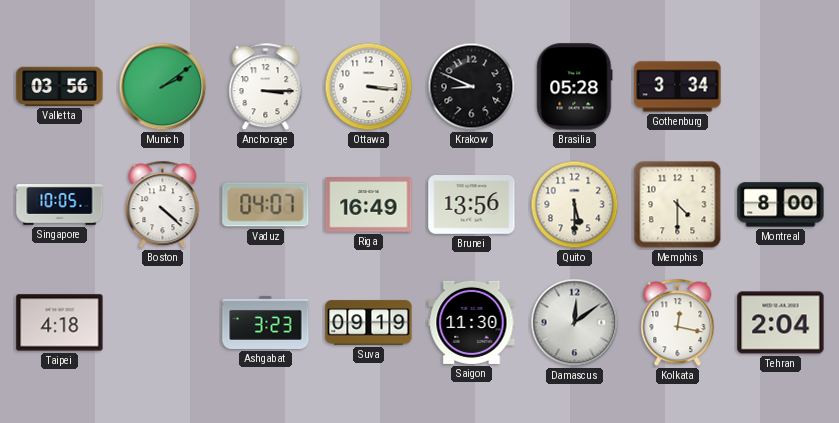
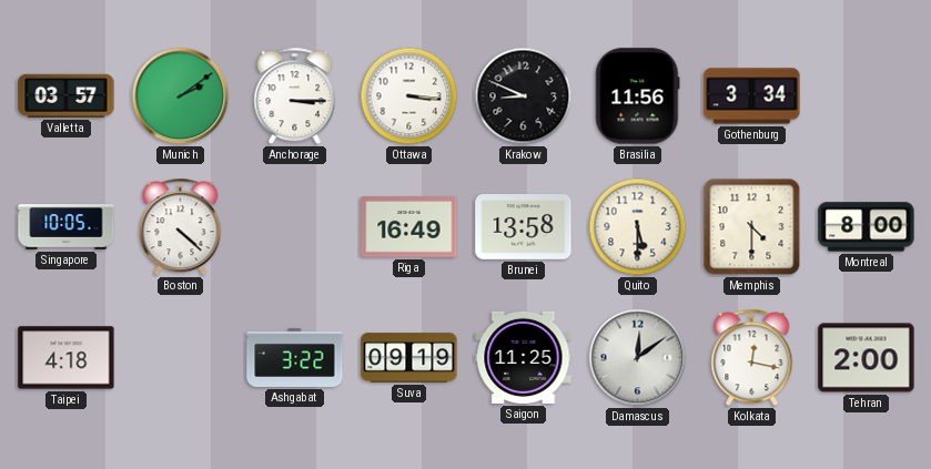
Valletta: 03:56 -> 03:57
Brasilia: 05:28 -> 11:56
Vaduz: 04:07 -> none
Brunei: 13:56 -> 13:58
Ashgabat: 3:23 -> 3:22
Saigon: 11:30 -> 11:25
Tehran: 2:04 -> 2:00
